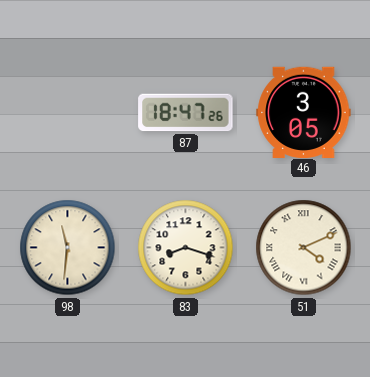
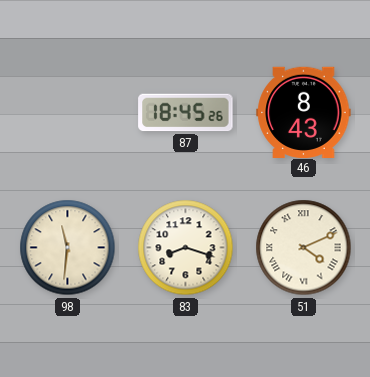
87: 18:47 -> 18:45
46: 3:05 -> 8:43
